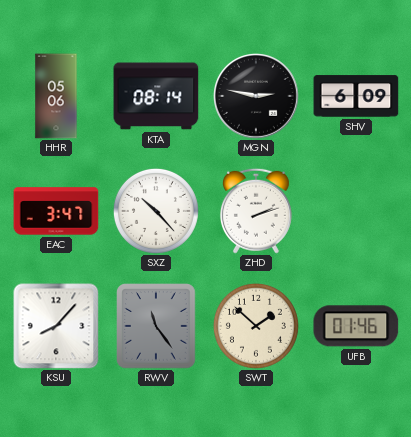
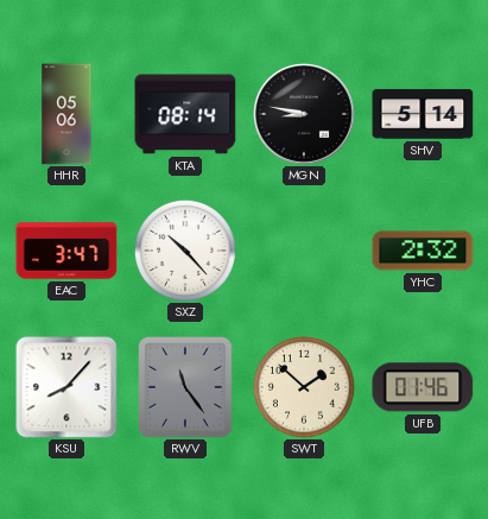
MGN: 2:47 -> 8:47
SHV: 6:09 -> 5:14
ZHD: 2:12 -> none
YHC: none -> 2:32
